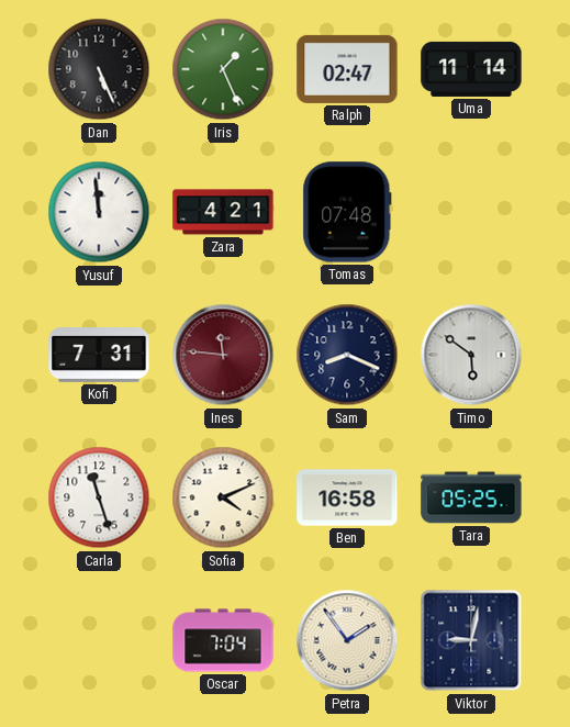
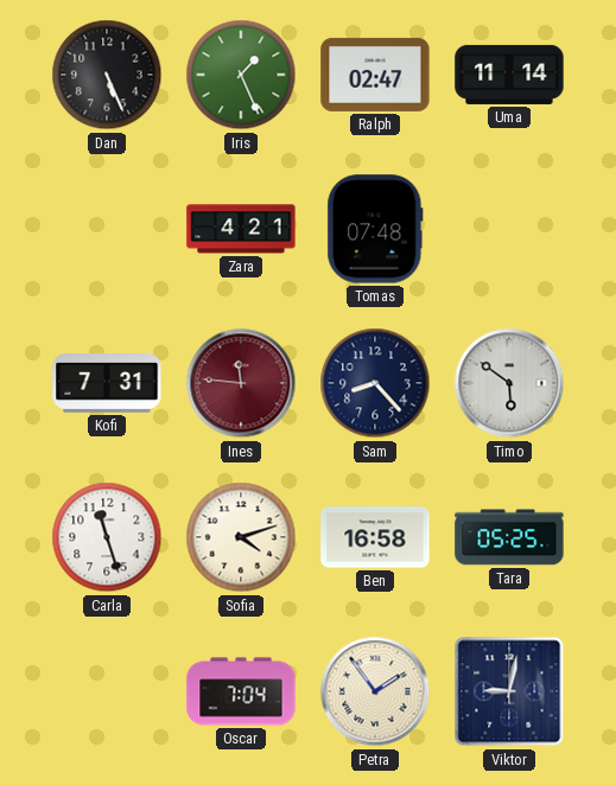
Yusuf: 11:59 -> none
Sam: 8:19 -> 8:23
Sofia: 4:11 -> 4:12
